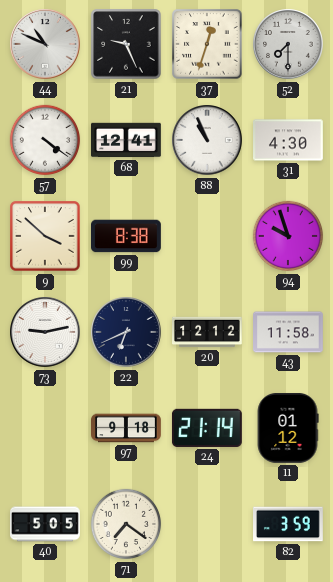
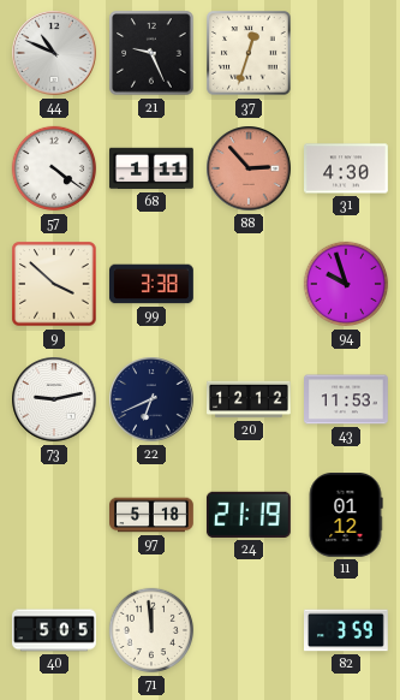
52: 7:30 -> none
68: 12:41 -> 1:11
88: 10:56 -> 2:53
88 dial: white -> salmon
99: 8:38 -> 3:38
43: 11:58 -> 11:53
97: 9:18 -> 5:18
24: 21:14 -> 21:19
71: 7:21 -> 11:59
